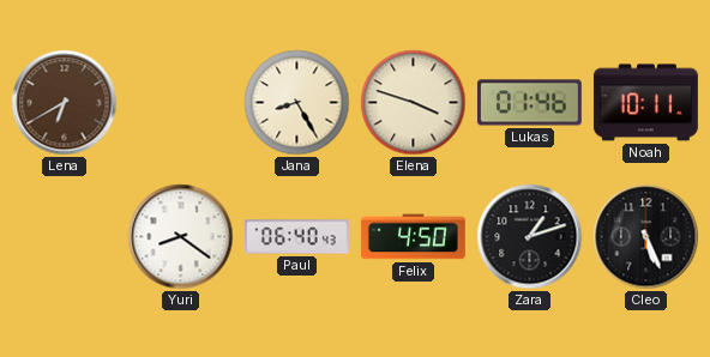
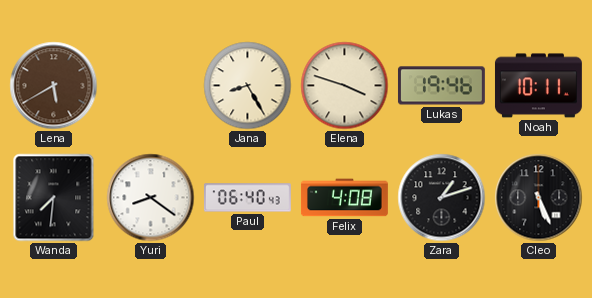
Lena: 6:40 -> 5:40
Lukas: 01:46 -> 19:46
Wanda: none -> 7:31
Felix: 4:50 -> 4:08
